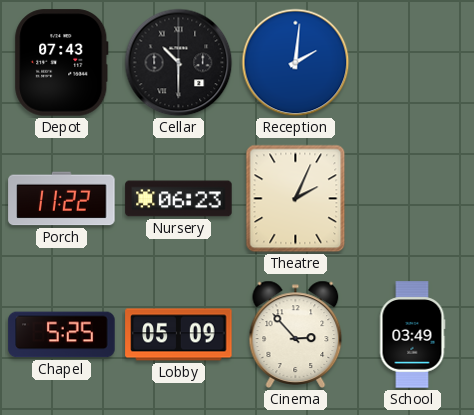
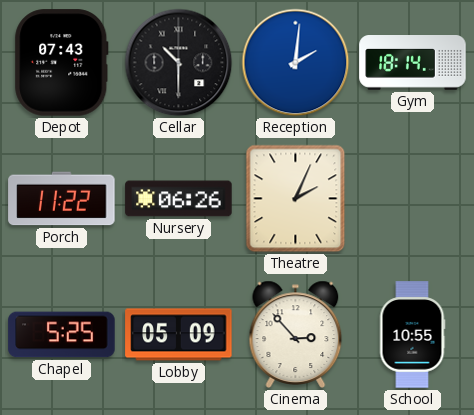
Gym: none -> 18:14
Nursery: 06:23 -> 06:26
School: 03:49 -> 10:55
